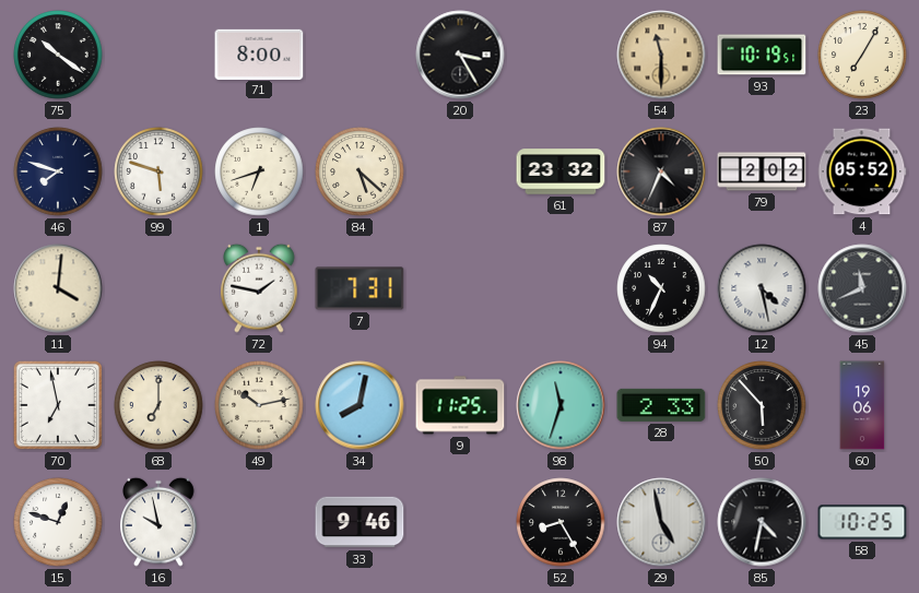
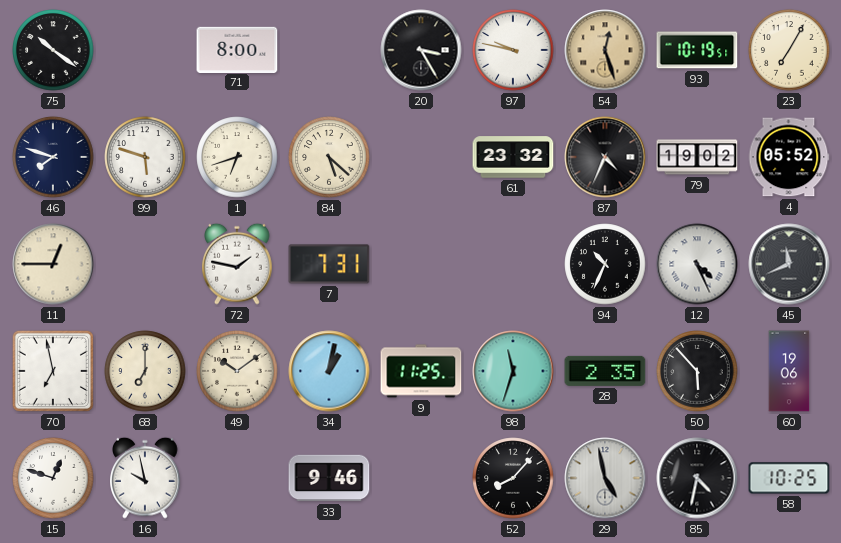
97: none -> 9:47
54: 11:30 -> 12:27
79: 2:02 -> 19:02
11: 4:01 -> 12:45
12: 4:28 -> 4:26
49: 10:13 -> 10:09
34: 8:02 -> 1:02
28: 2:33 -> 2:35
52: 8:25 -> 8:07
